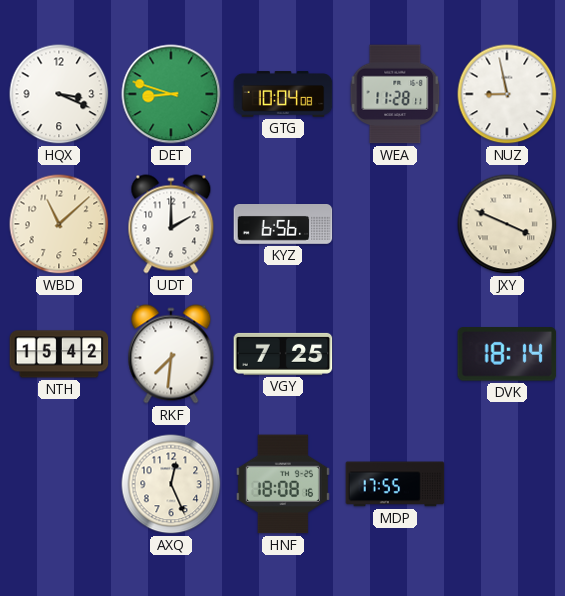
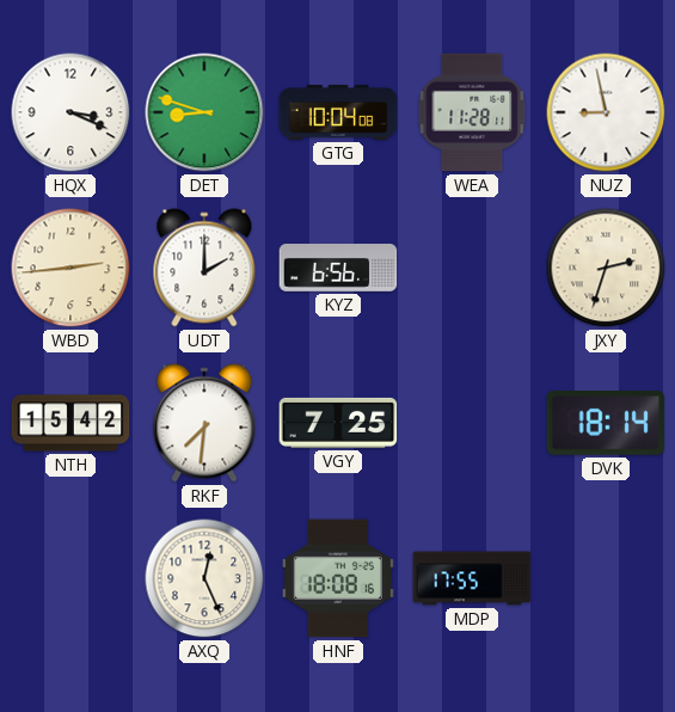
WBD: 11:08 -> 2:44
JXY: 3:49 -> 2:33
